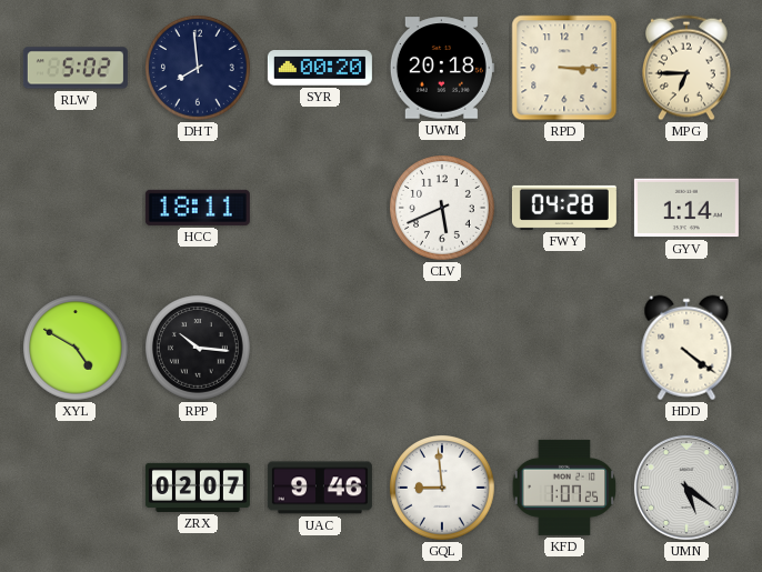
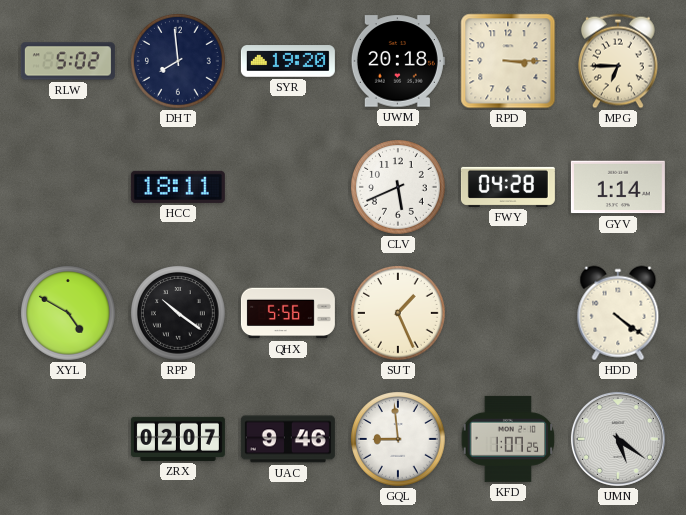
SYR: 00:20 -> 19:20
RPP: 10:16 -> 10:21
QHX: none -> 5:56
SUT: none -> 1:26
